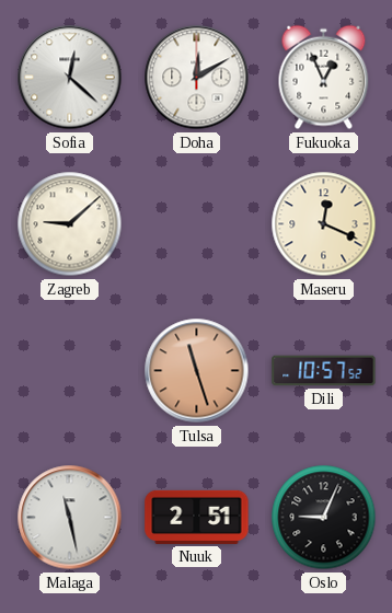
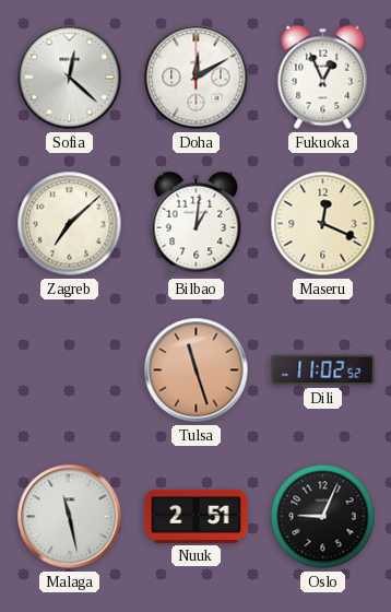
Zagreb: 9:08 -> 7:08
Bilbao: none -> 1:01
Dili: 10:57 -> 11:02
